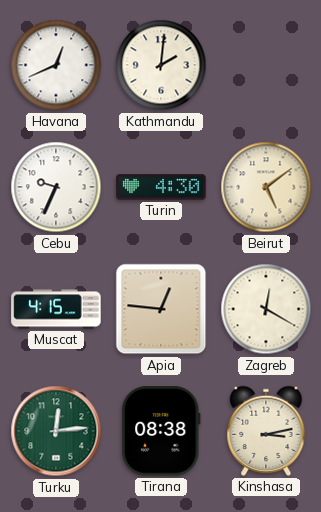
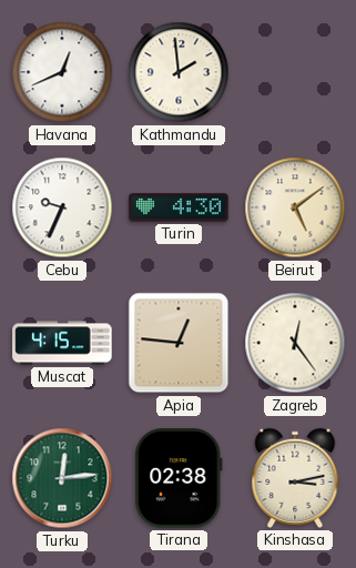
Kathmandu: 2:01 -> 1:59
Zagreb: 12:20 -> 12:24
Tirana: 08:38 -> 02:38
